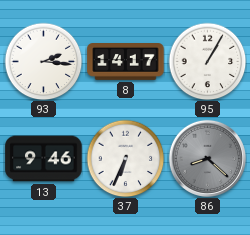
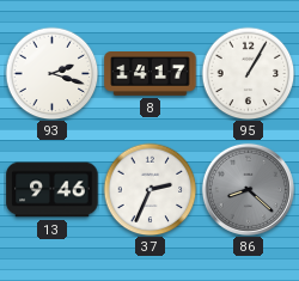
93: 2:16 -> 2:18
37: 6:34 -> 2:34
